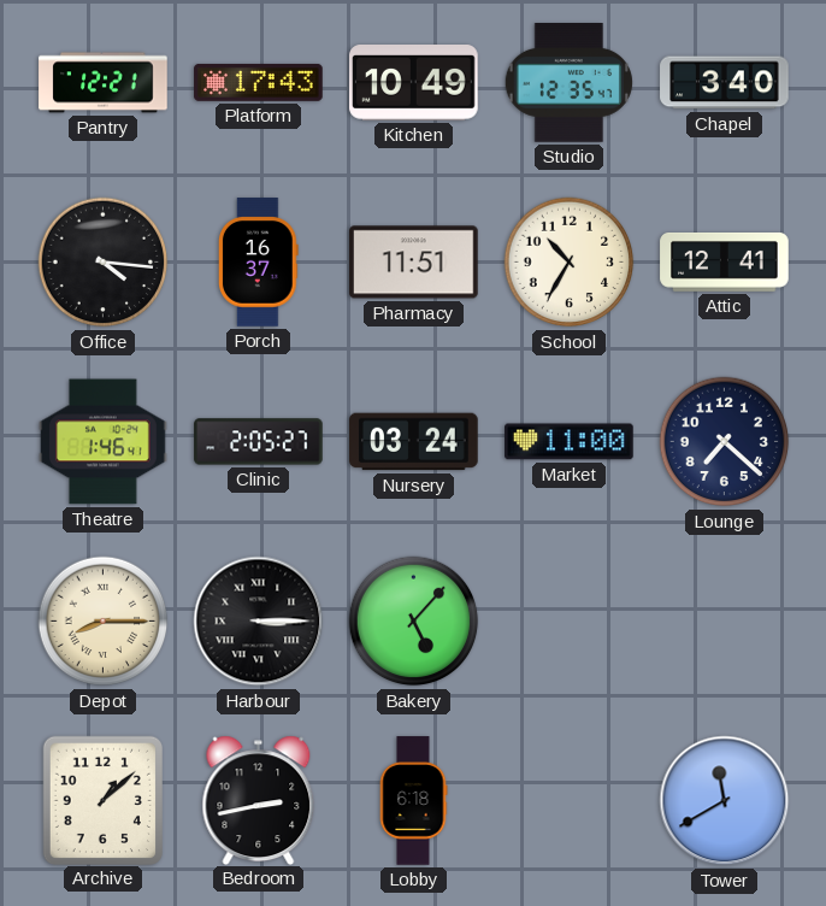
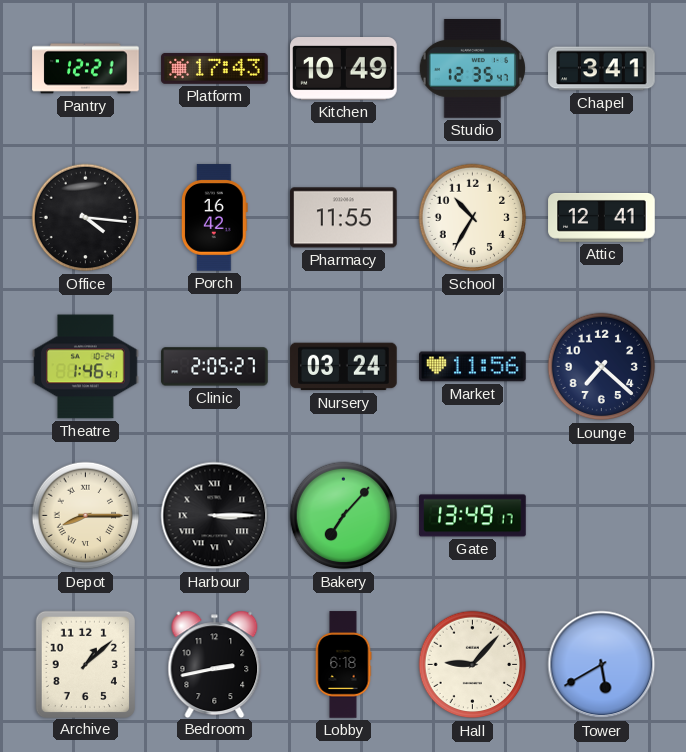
Chapel: 3:40 -> 3:41
Porch: 16:37 -> 16:42
Pharmacy: 11:51 -> 11:55
Market: 11:00 -> 11:56
Bakery: 5:07 -> 7:07
Gate: none -> 13:49
Hall: none -> 9:07
Tower: 11:40 -> 5:40
